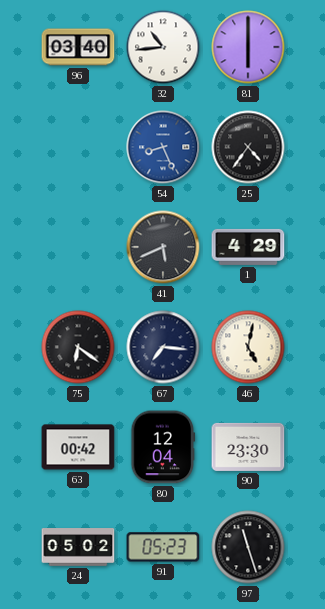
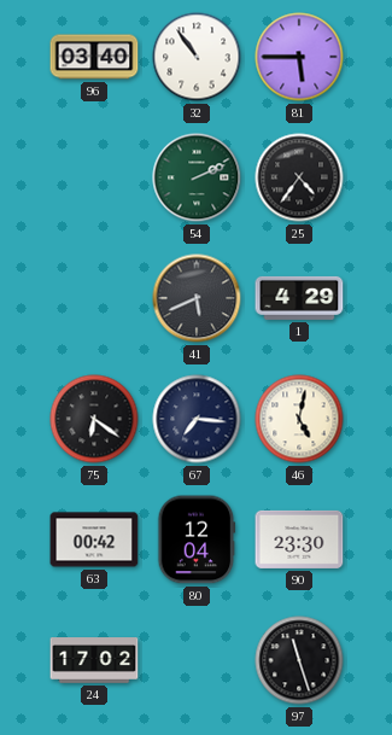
32: 10:44 -> 10:54
81: 6:00 -> 5:45
54: 8:26 -> 2:11
54 dial: blue -> green
24: 05:02 -> 17:02
91: 05:23 -> none
